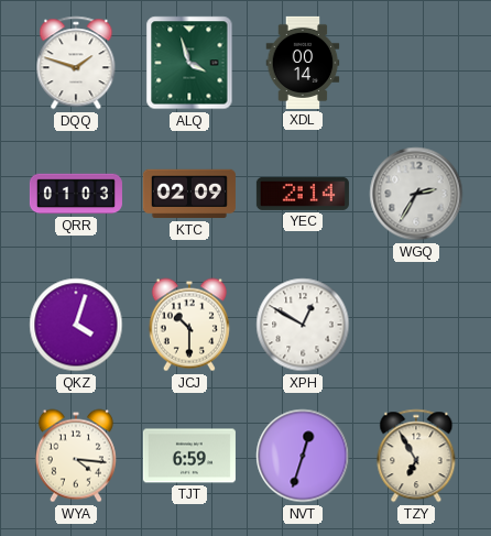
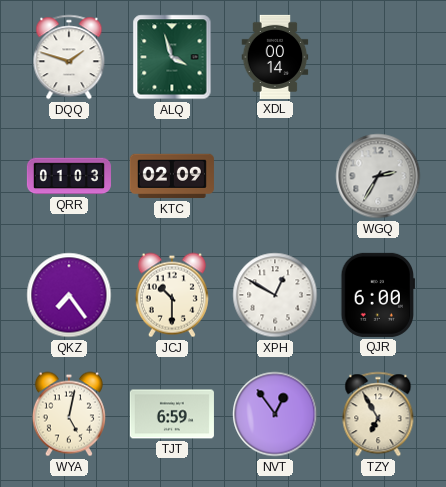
YEC: 2:14 -> none
QKZ: 4:03 -> 7:24
QJR: none -> 6:00
WYA: 4:16 -> 5:02
NVT: 12:33 -> 12:54
